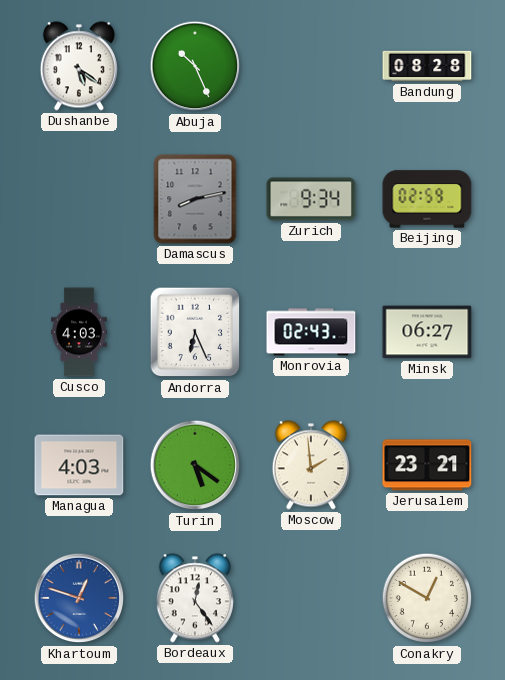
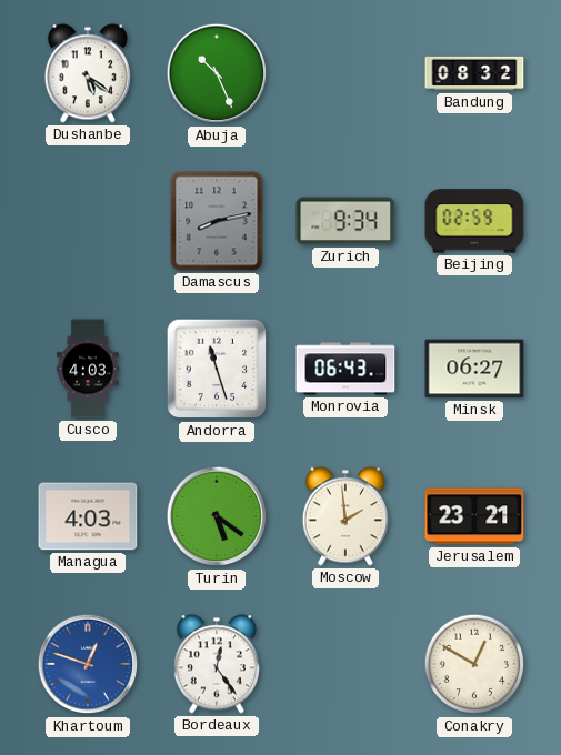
Bandung: 08:28 -> 08:32
Andorra: 6:26 -> 11:27
Monrovia: 02:43 -> 06:43
